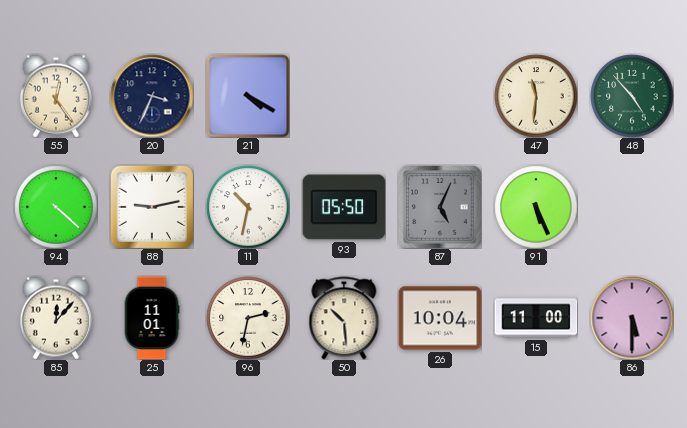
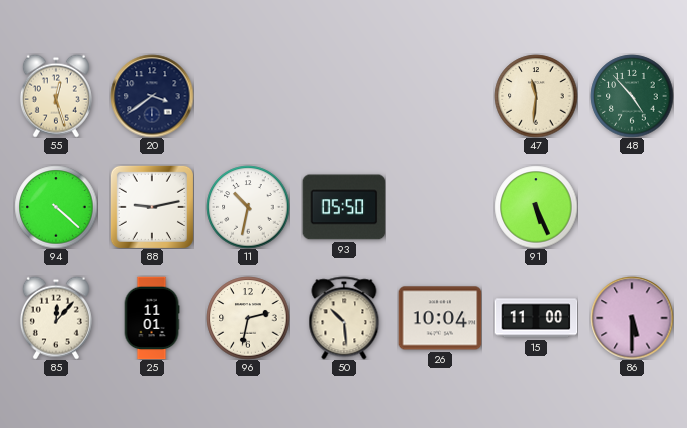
55: 12:24 -> 12:27
20: 3:34 -> 3:39
21: 4:20 -> none
87: 5:04 -> none
